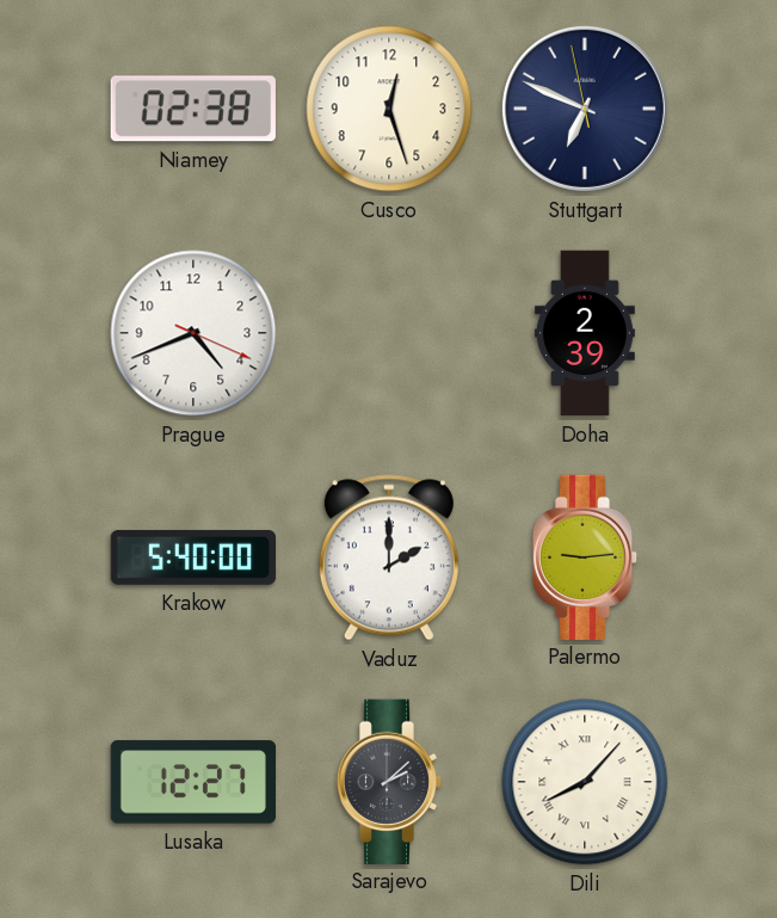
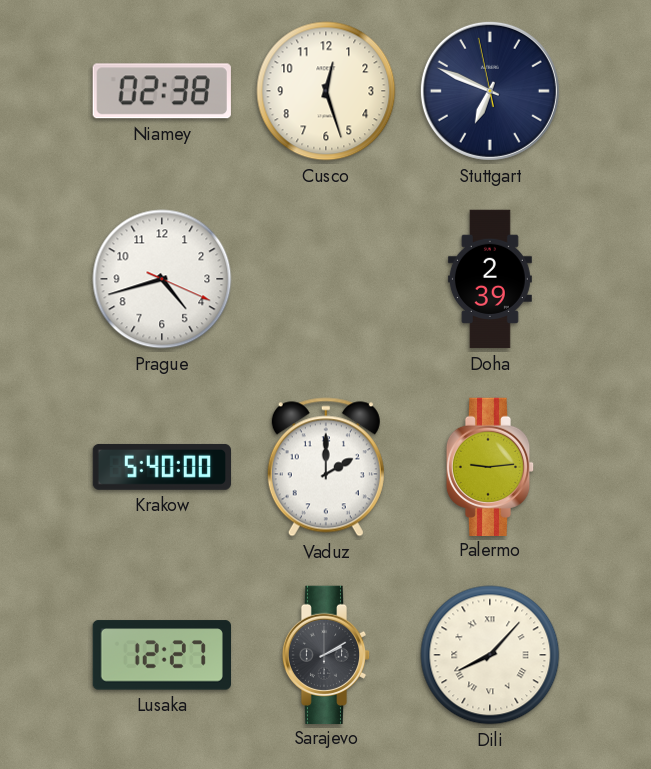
Prague: 4:41 -> 4:42
Sarajevo: 2:08 -> 2:10
